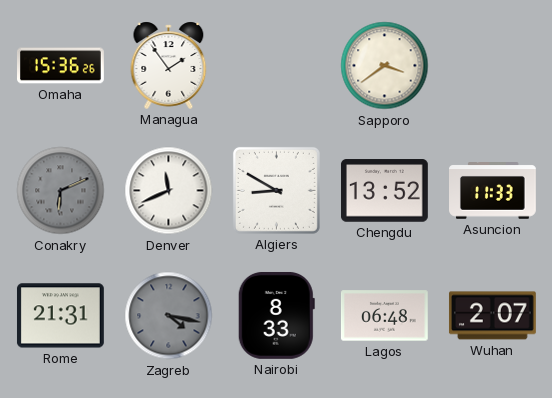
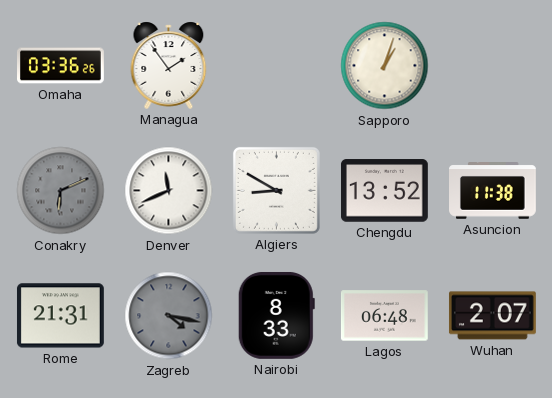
Omaha: 15:36 -> 03:36
Sapporo: 3:39 -> 1:03
Asuncion: 11:33 -> 11:38
